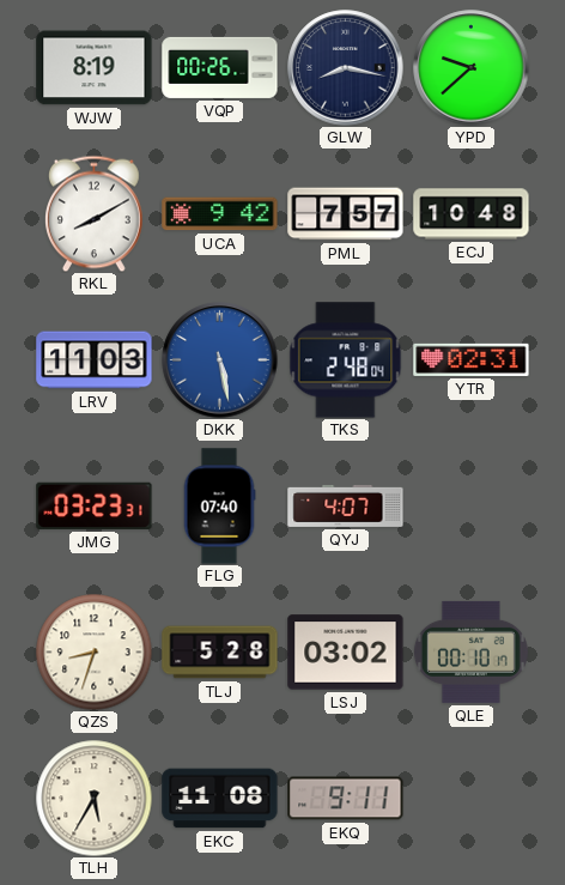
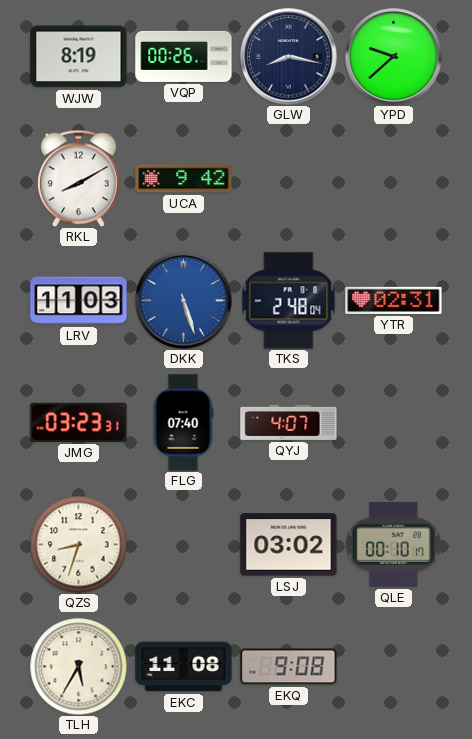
PML: 7:57 -> none
ECJ: 10:48 -> none
DKK: 5:28 -> 5:27
TLJ: 5:28 -> none
EKQ: 9:11 -> 9:08
